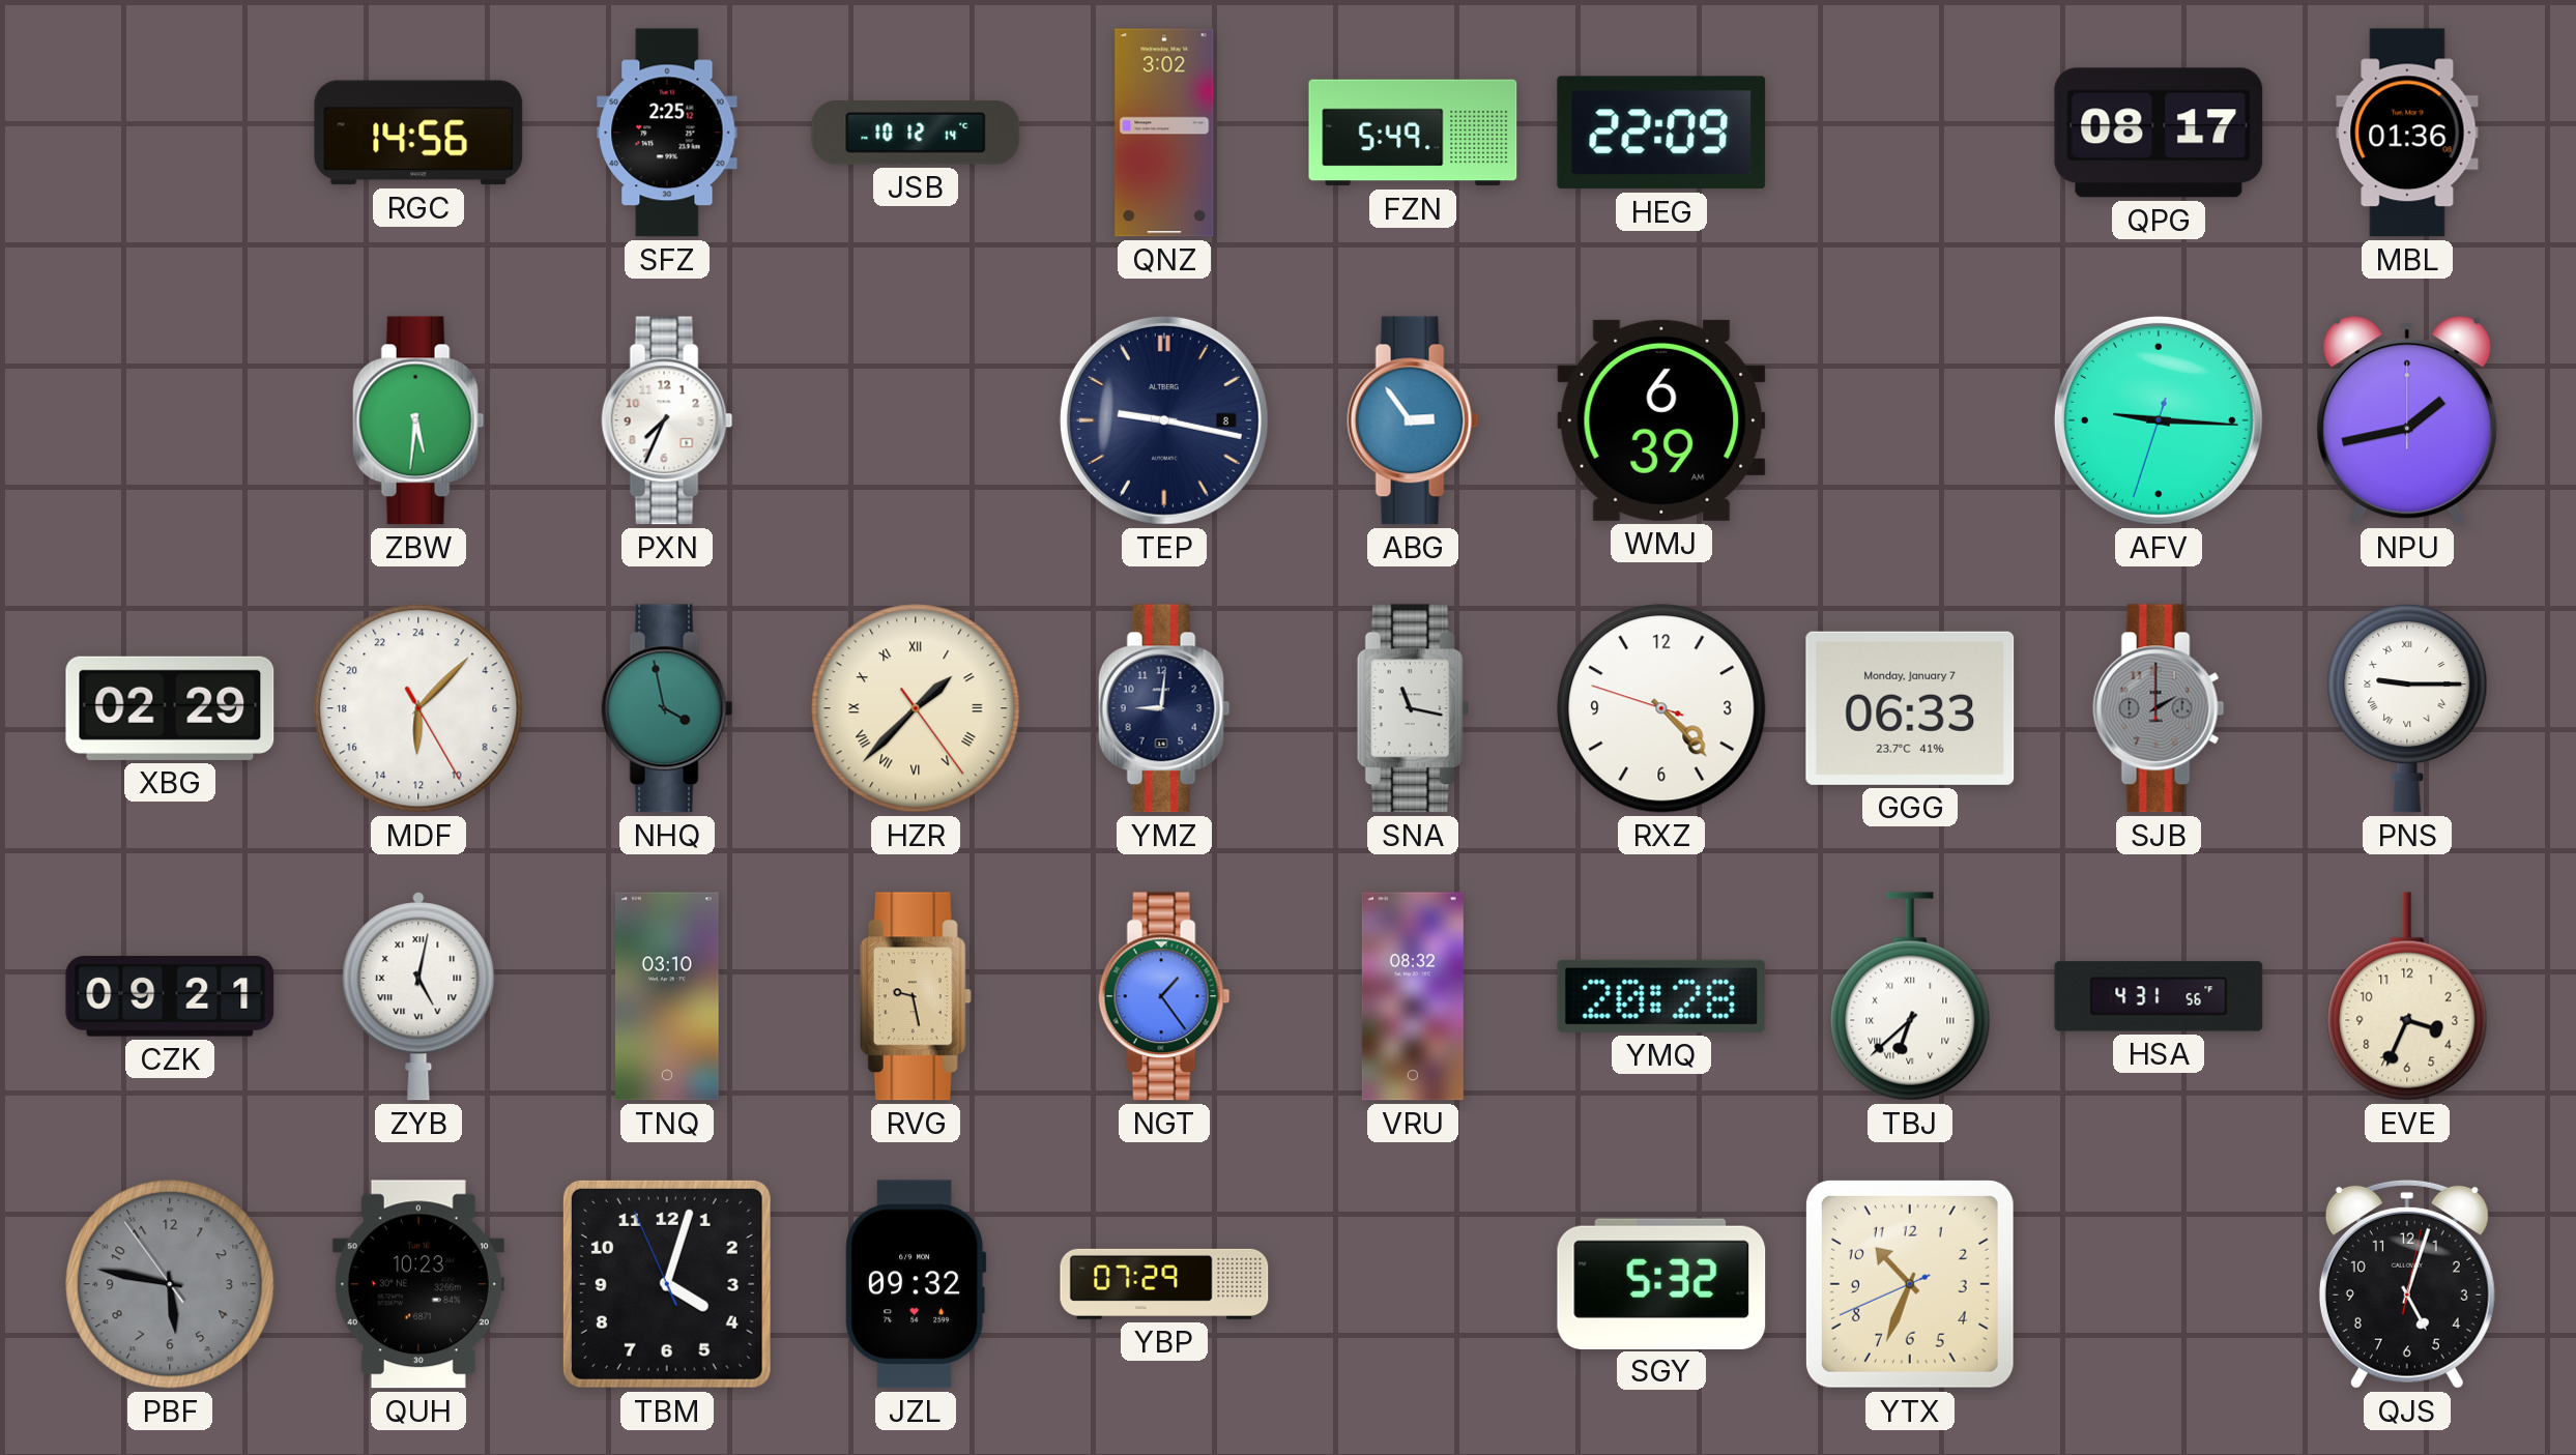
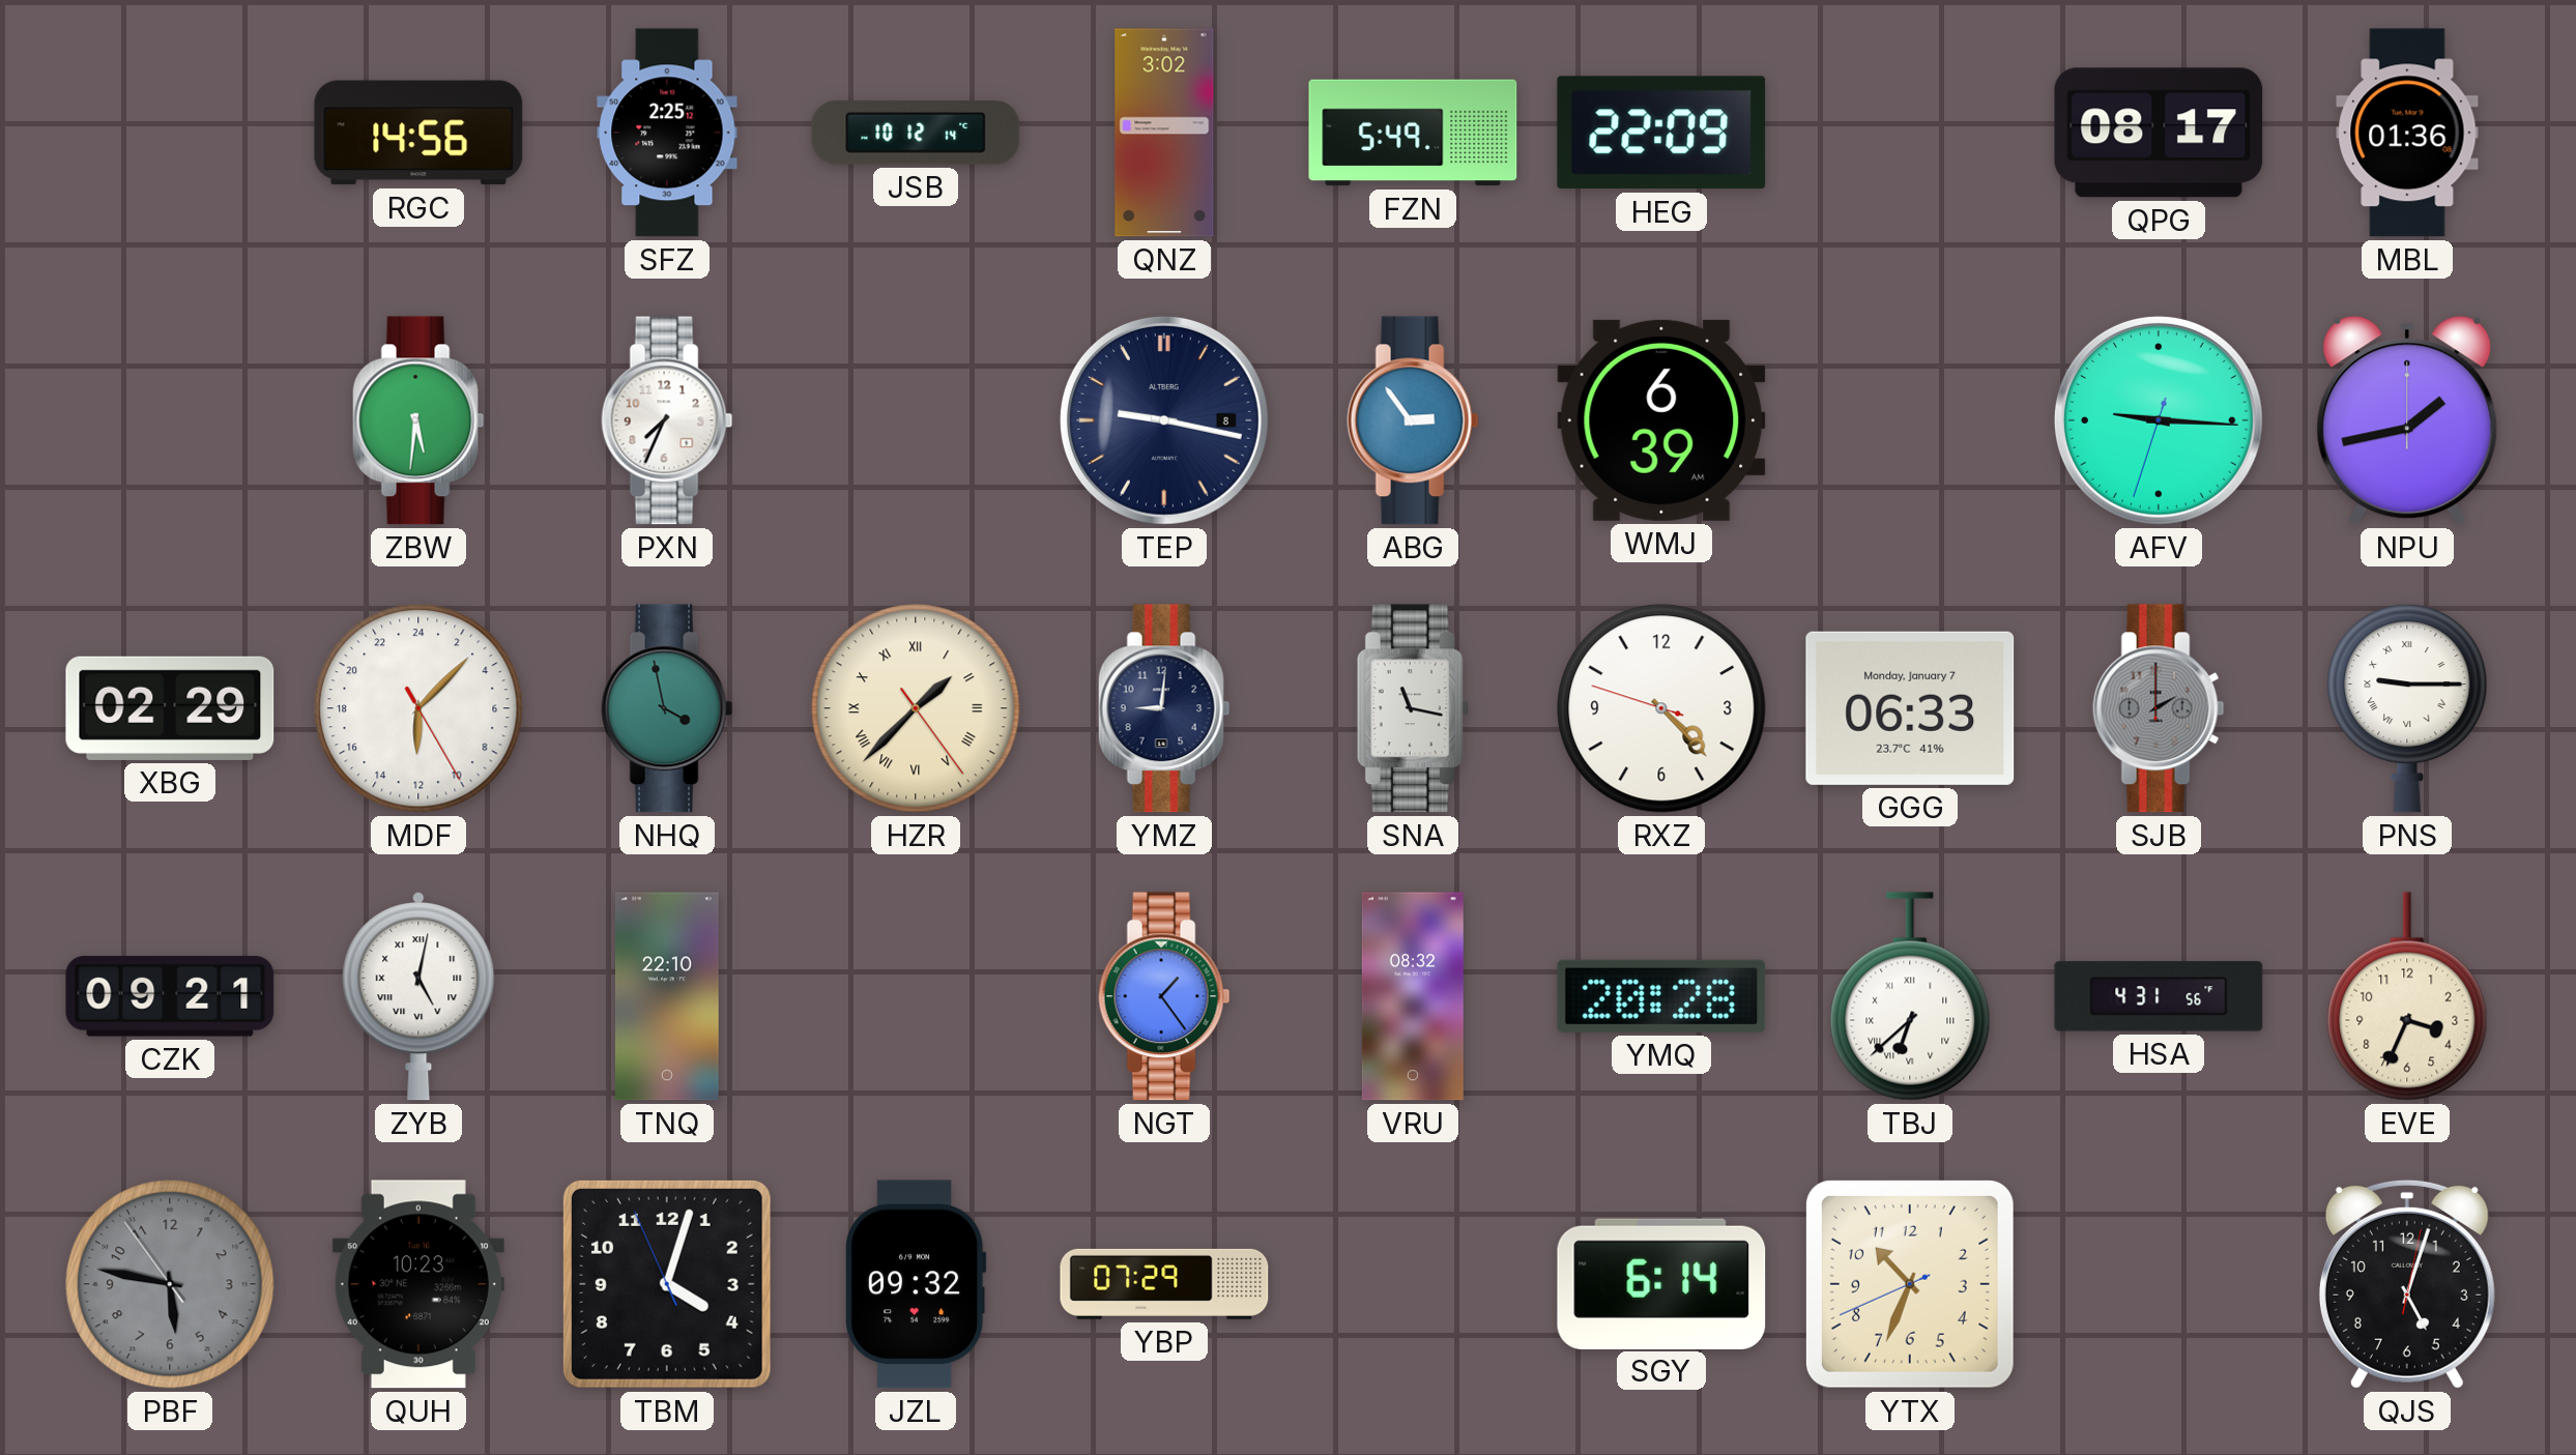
TNQ: 03:10 -> 22:10
RVG: 9:28 -> none
SGY: 5:32 -> 6:14
